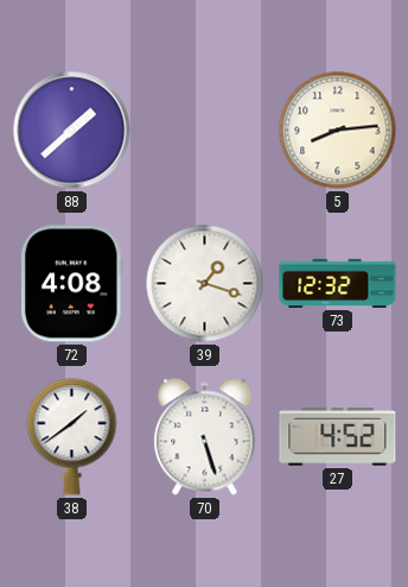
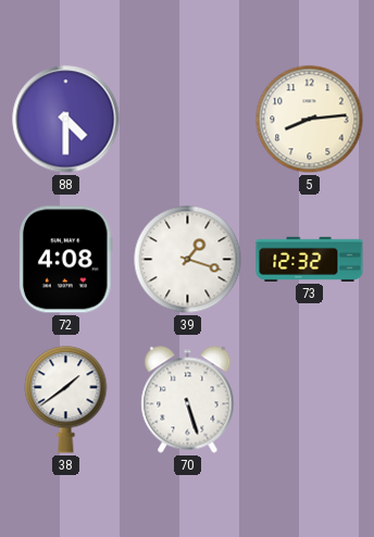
88: 1:38 -> 4:30
27: 4:52 -> none
